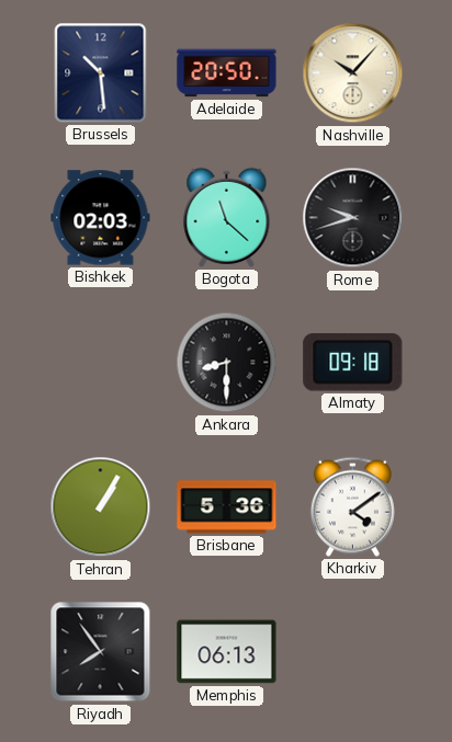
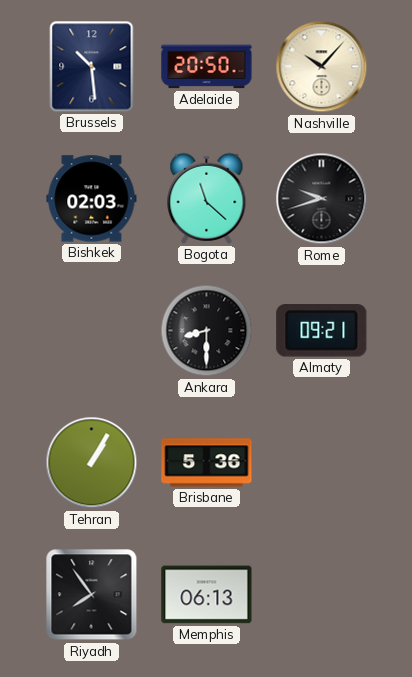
Almaty: 09:18 -> 09:21
Kharkiv: 4:09 -> none
